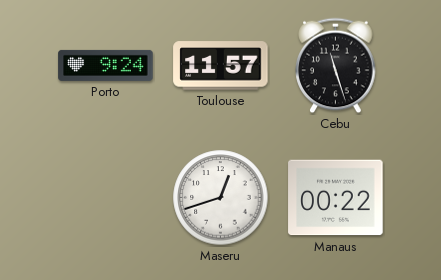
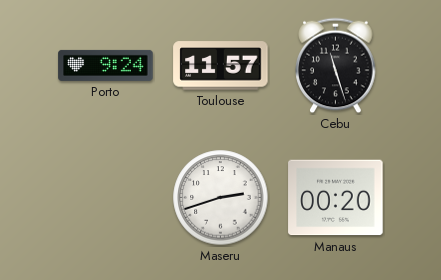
Maseru: 12:42 -> 2:42
Manaus: 00:22 -> 00:20
